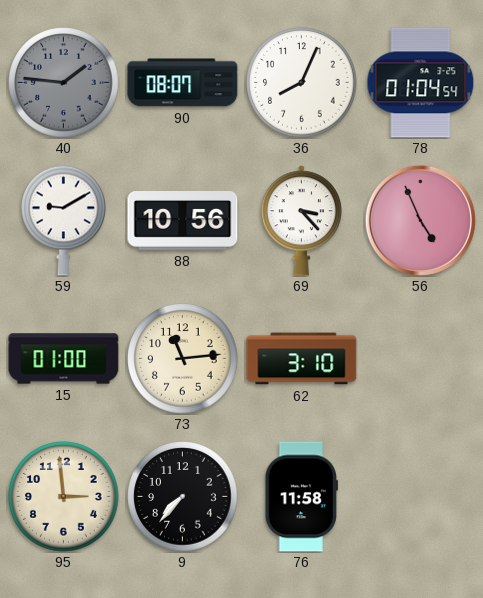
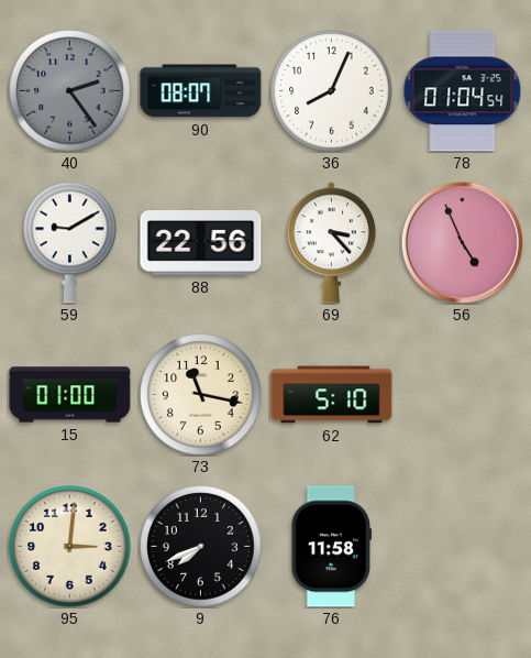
40: 1:46 -> 2:24
88: 10:56 -> 22:56
73: 11:14 -> 11:17
62: 3:10 -> 5:10
95: 2:59 -> 3:01
9: 7:37 -> 7:41
